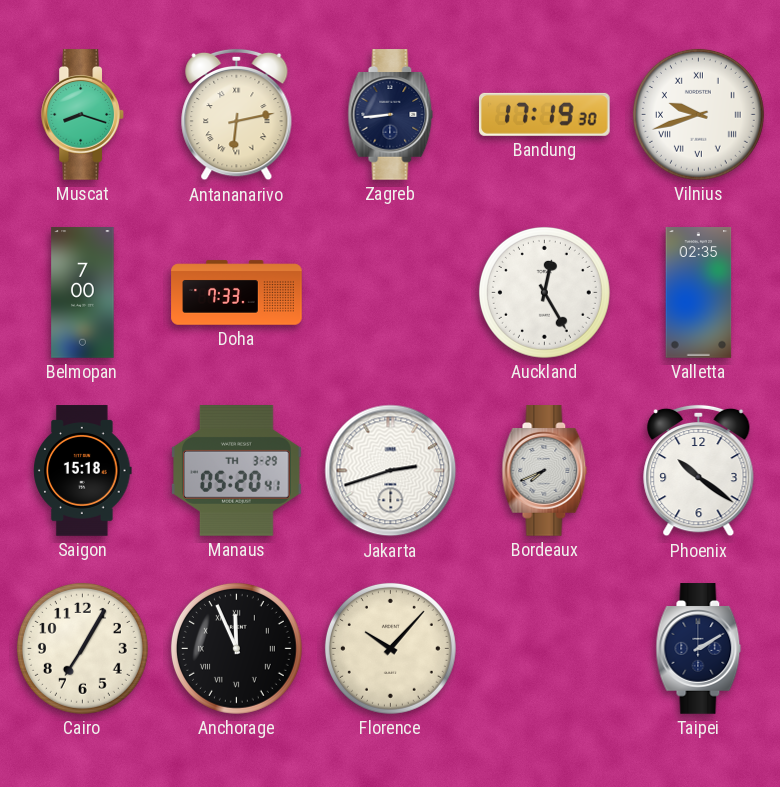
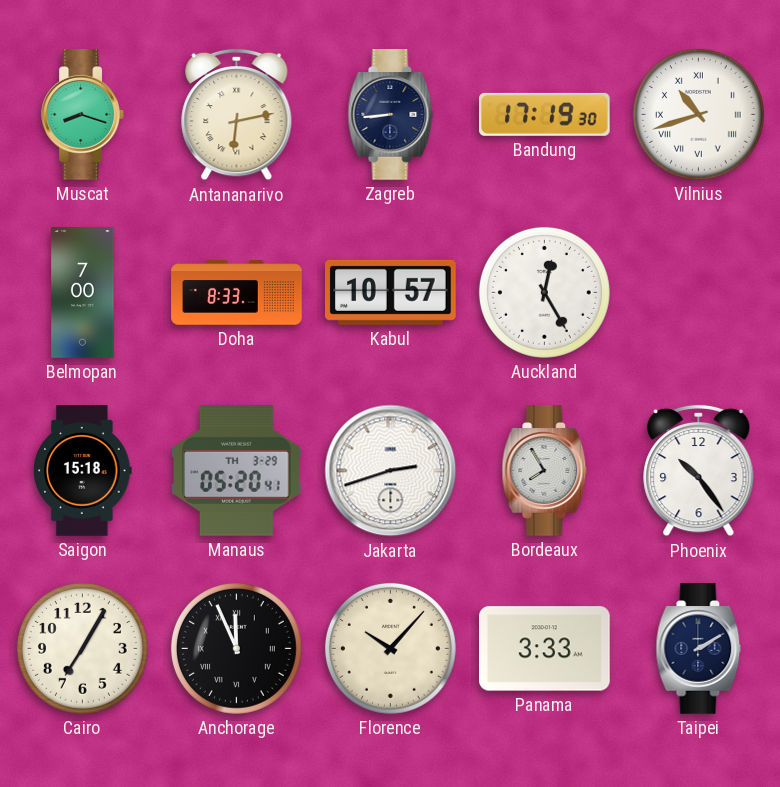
Vilnius: 9:42 -> 10:42
Doha: 7:33 -> 8:33
Kabul: none -> 10:57
Valletta: 02:35 -> none
Bordeaux: 7:41 -> 7:55
Phoenix: 10:21 -> 10:24
Panama: none -> 3:33
